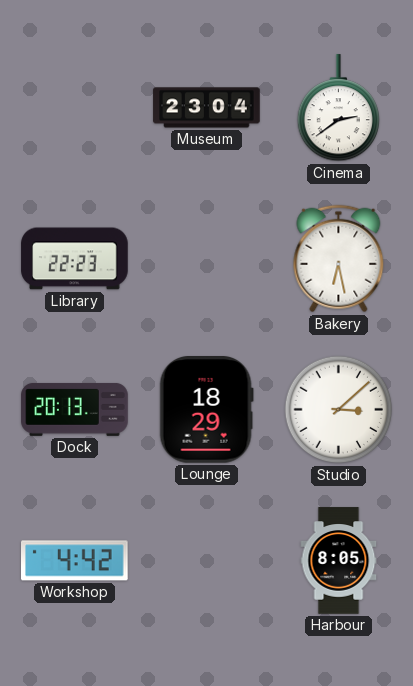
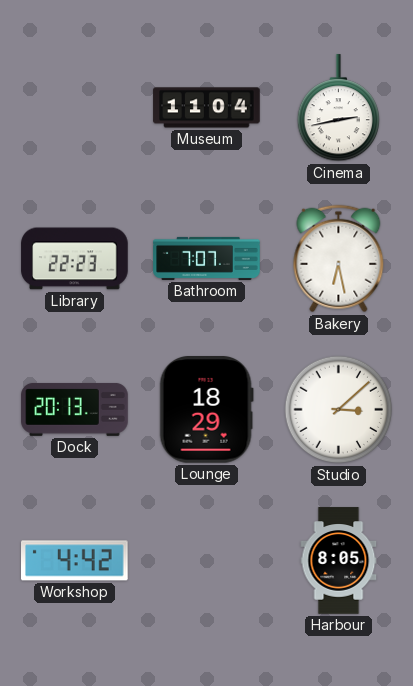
Museum: 23:04 -> 11:04
Cinema: 2:39 -> 2:43
Bathroom: none -> 7:07
